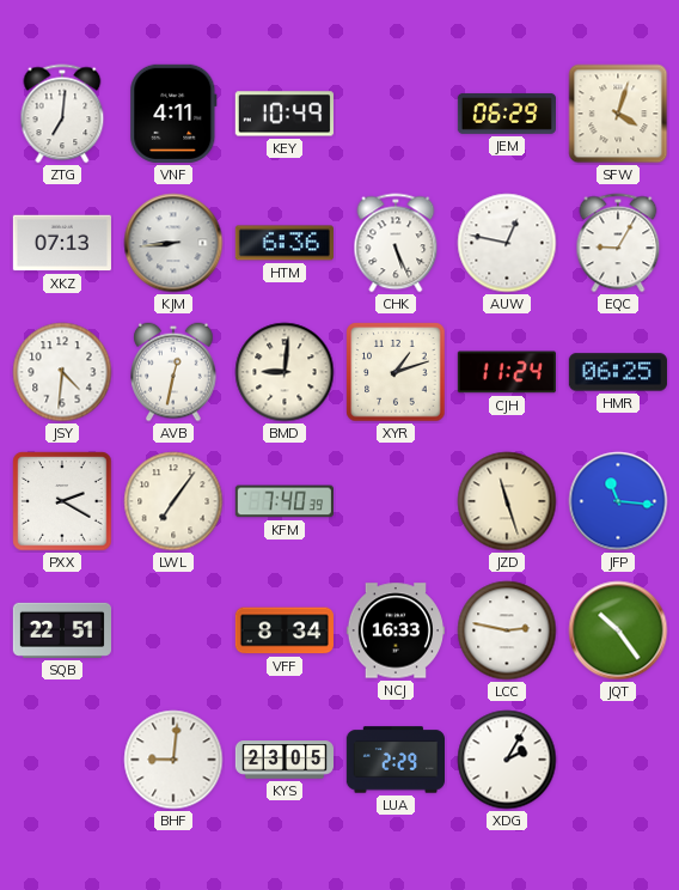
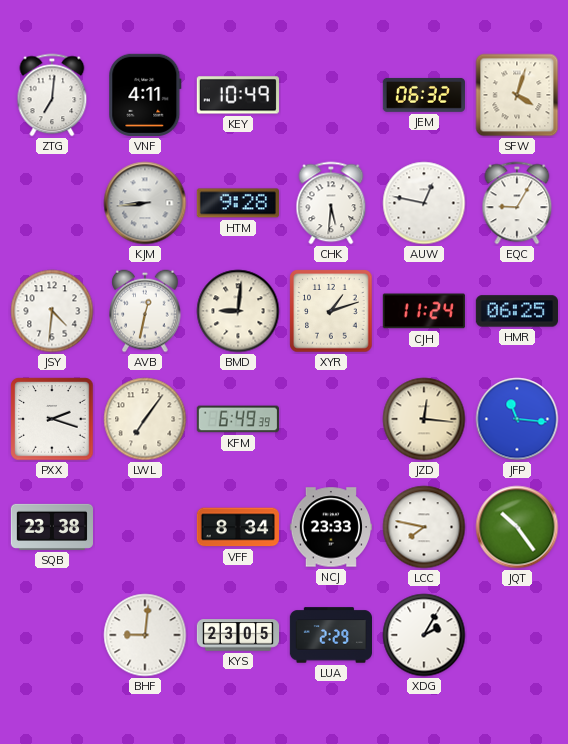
JEM: 06:29 -> 06:32
XKZ: 07:13 -> none
HTM: 6:36 -> 9:28
CHK: 5:26 -> 5:31
PXX: 2:20 -> 2:18
KFM: 7:40 -> 6:49
JZD: 11:27 -> 12:16
SQB: 22:51 -> 23:38
NCJ: 16:33 -> 23:33
LCC: 2:47 -> 7:47
